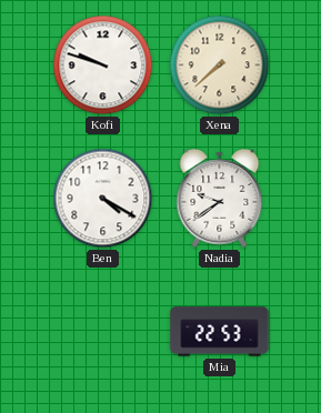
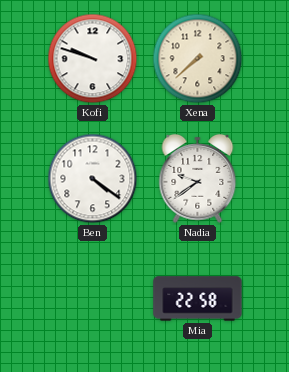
Ben: 4:20 -> 4:21
Mia: 22:53 -> 22:58
